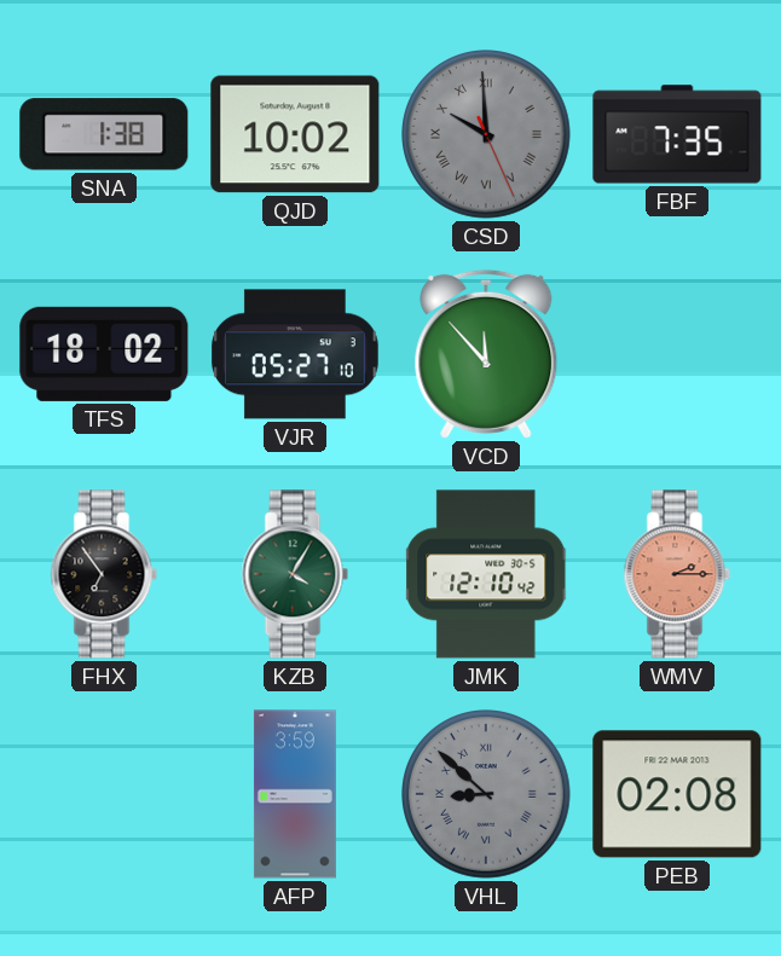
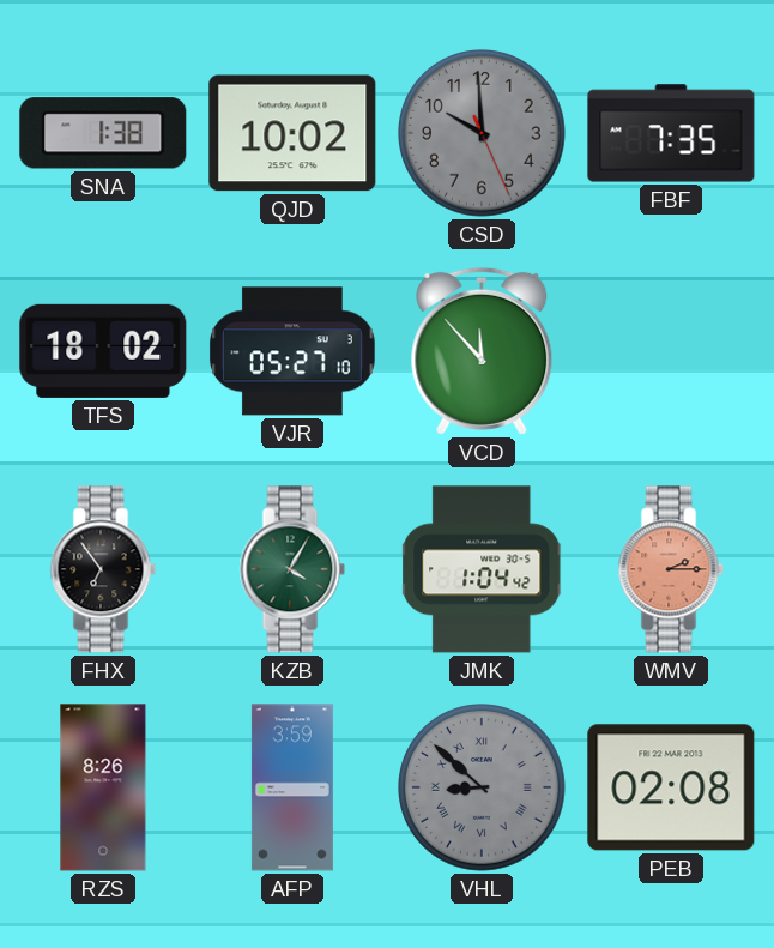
CSD numerals: Roman -> Arabic
JMK: 12:10 -> 1:04
RZS: none -> 8:26
